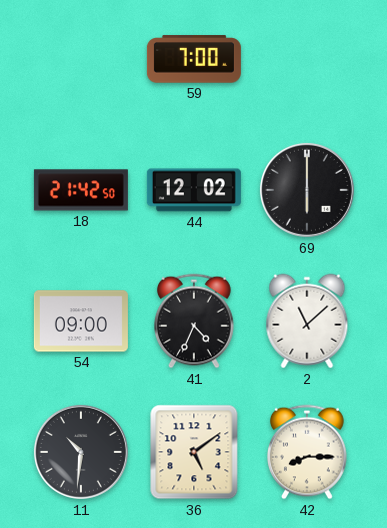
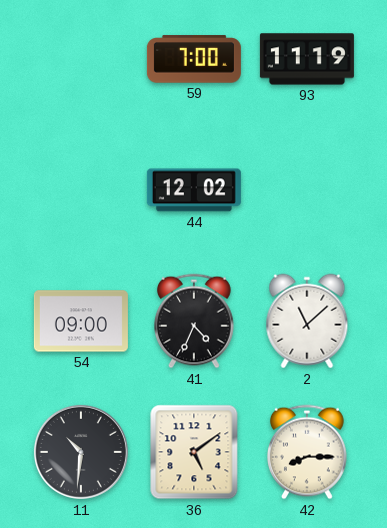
93: none -> 11:19
18: 21:42 -> none
69: 6:00 -> none
